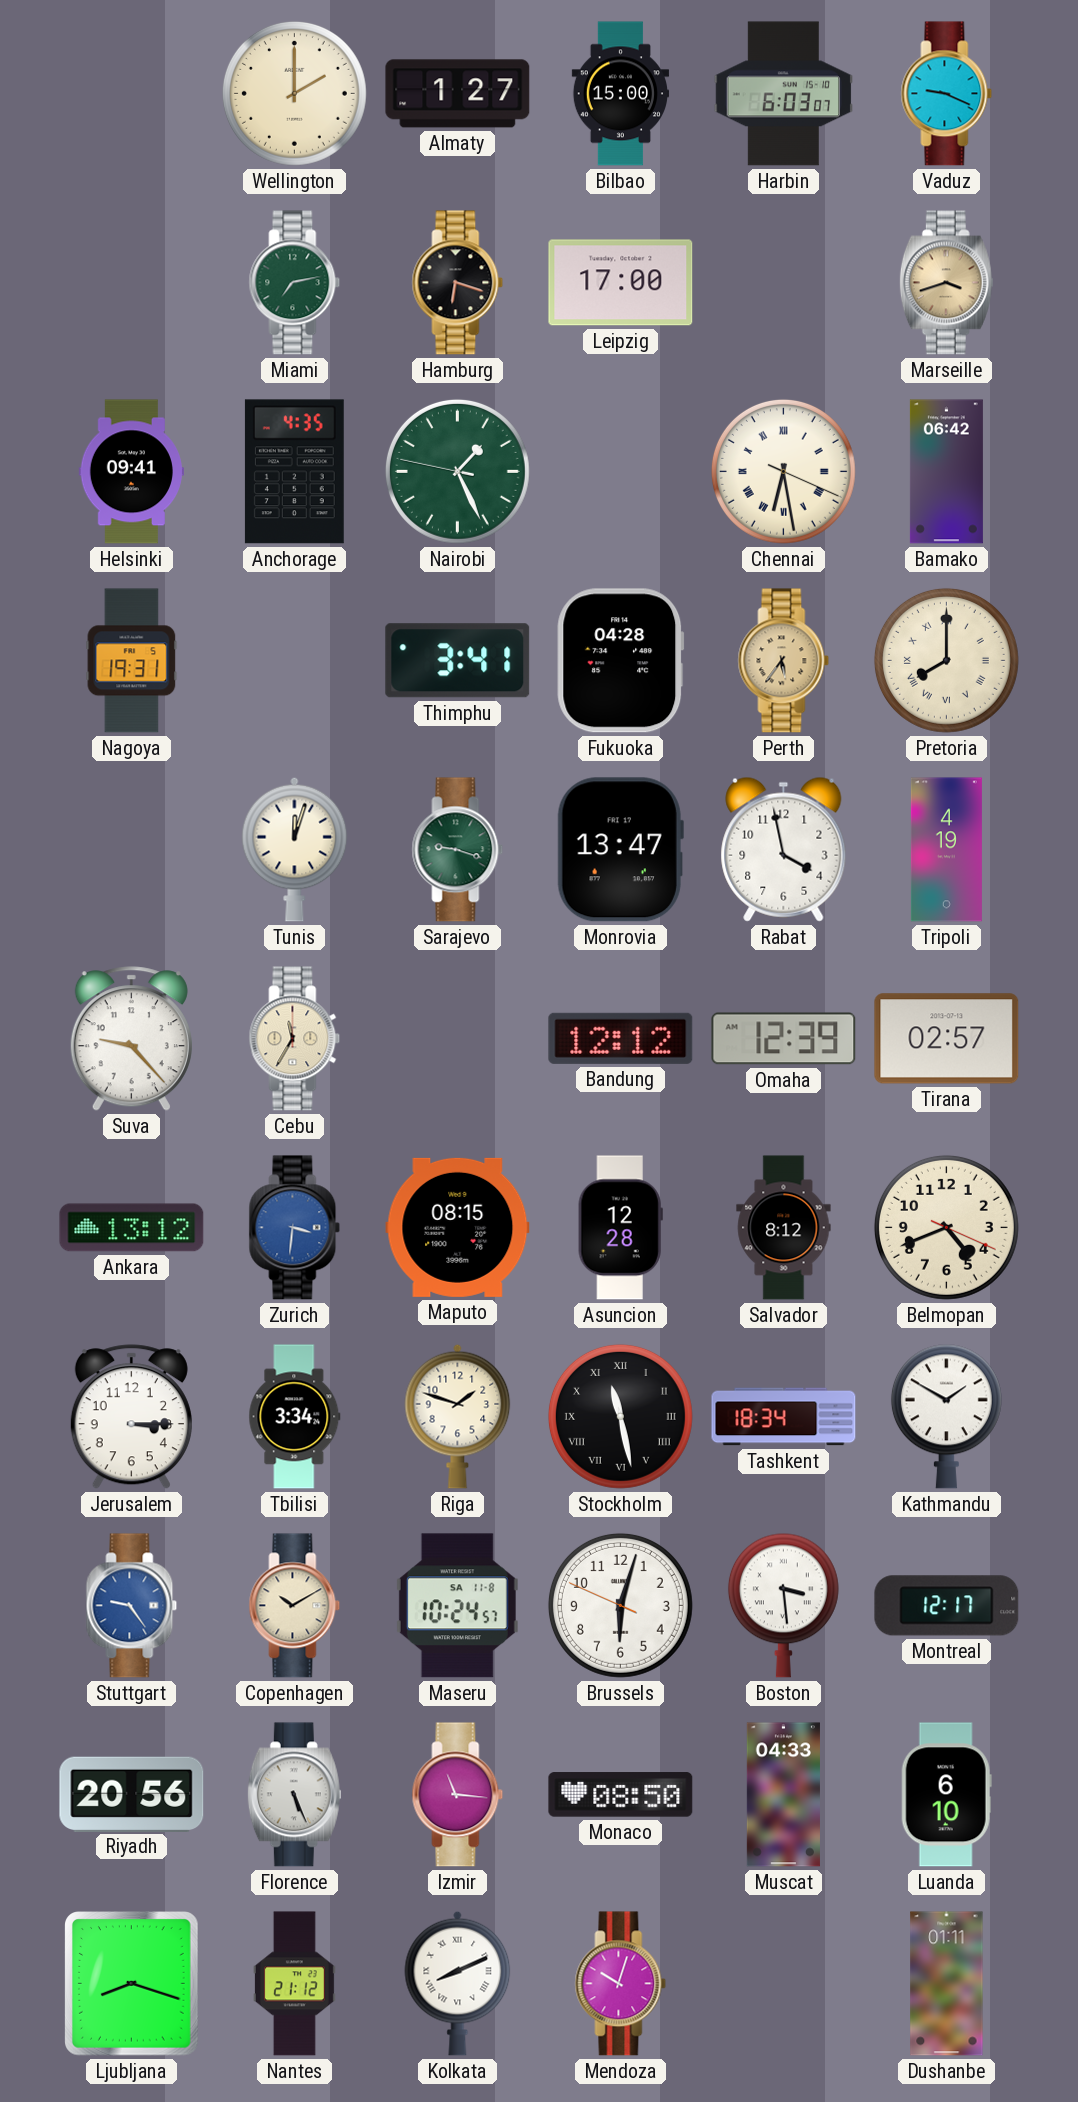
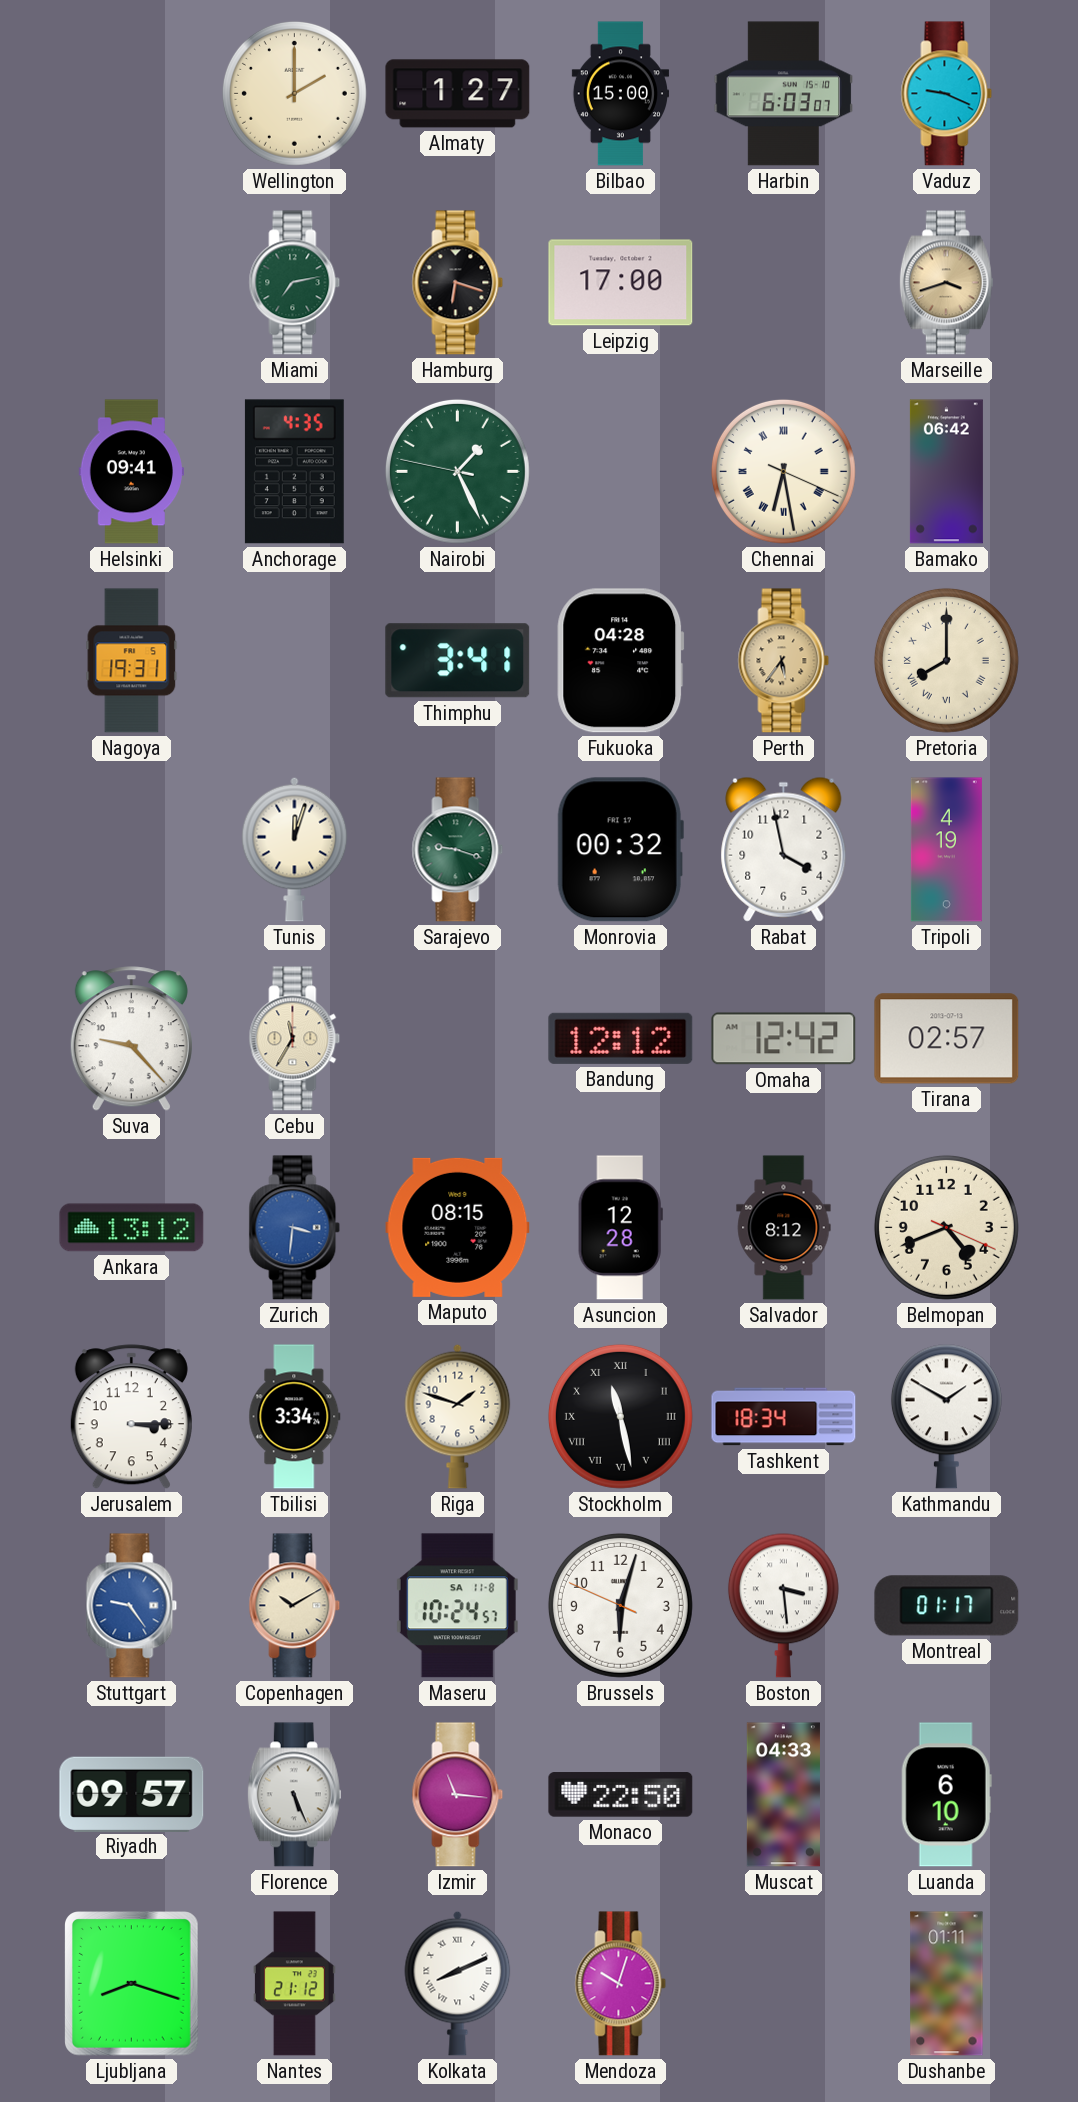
Monrovia: 13:47 -> 00:32
Omaha: 12:39 -> 12:42
Montreal: 12:17 -> 01:17
Riyadh: 20:56 -> 09:57
Monaco: 08:50 -> 22:50
